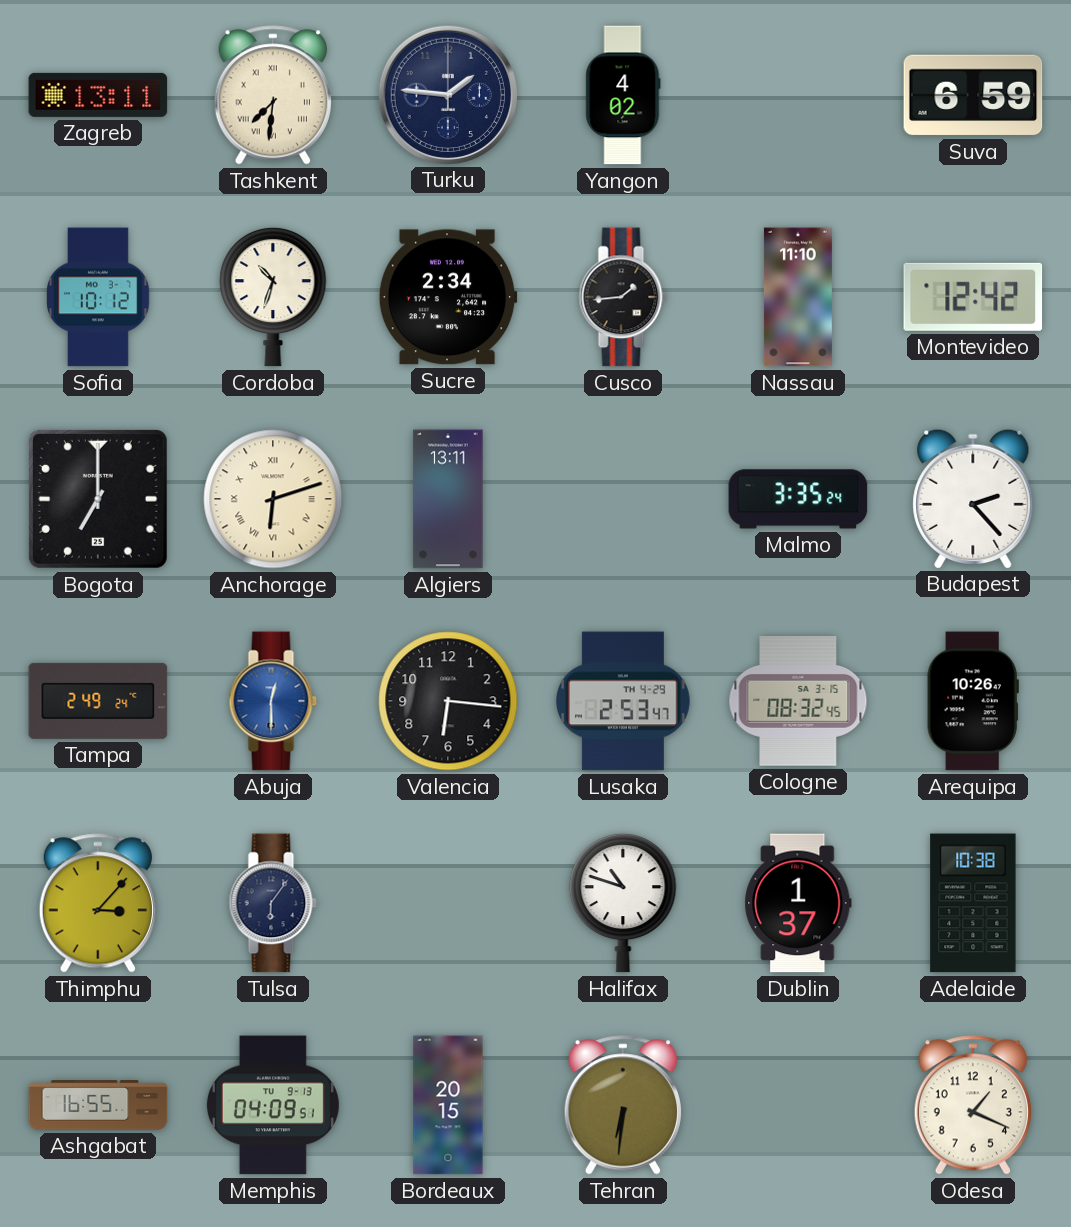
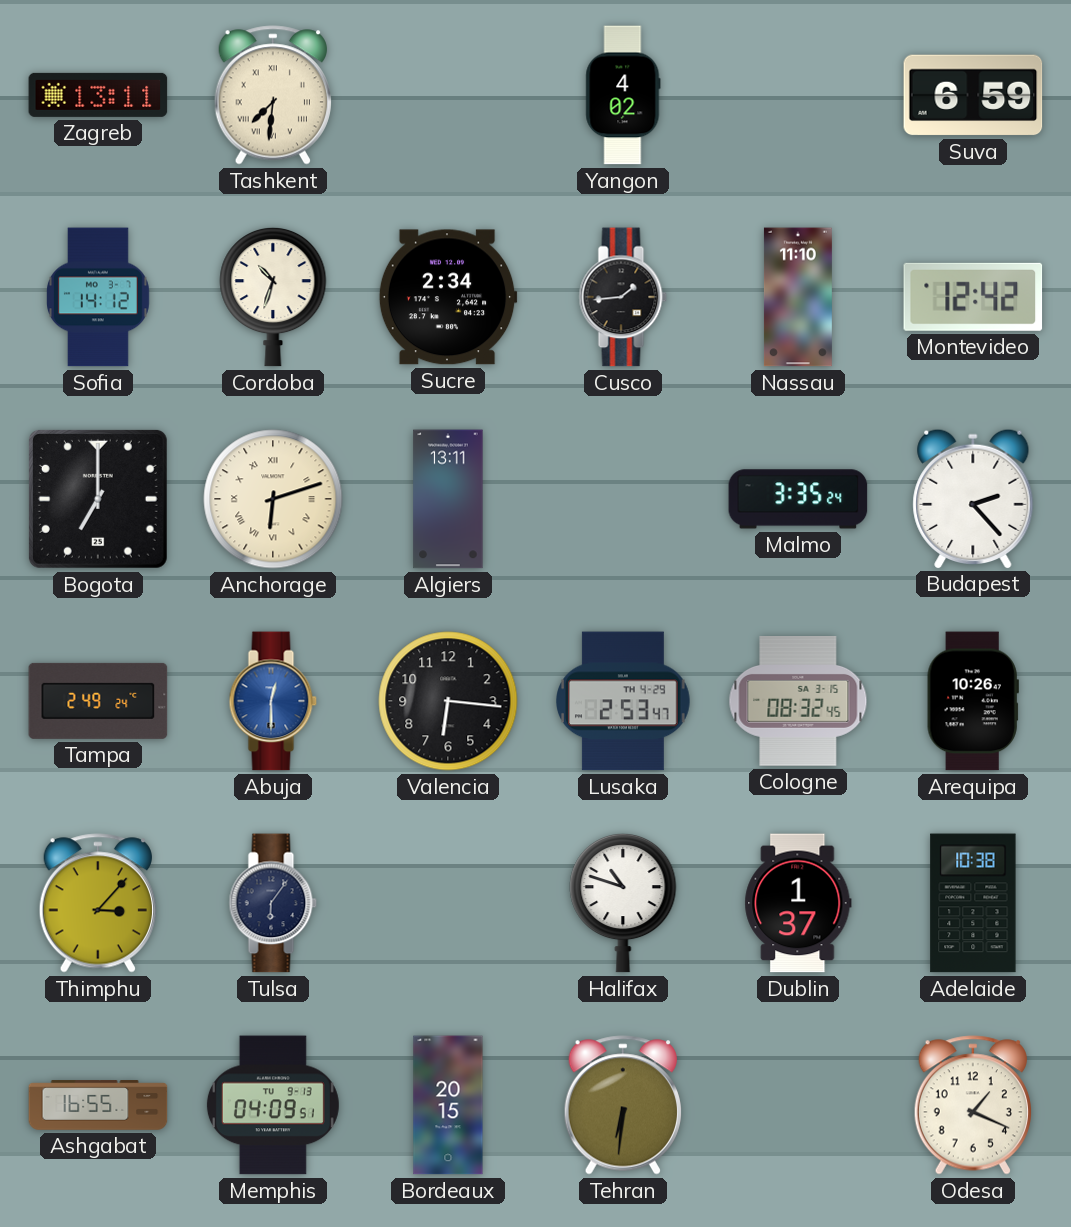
Turku: 1:46 -> none
Sofia: 10:12 -> 14:12
